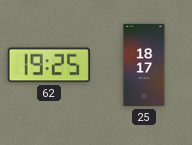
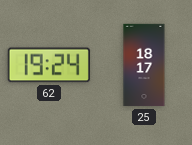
62: 19:25 -> 19:24
